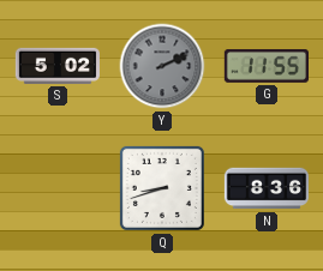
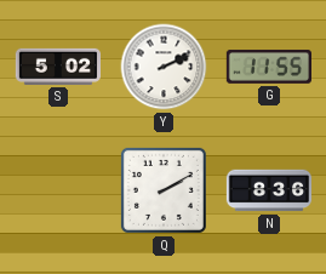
Y dial: grey -> white
Q: 8:42 -> 2:10
